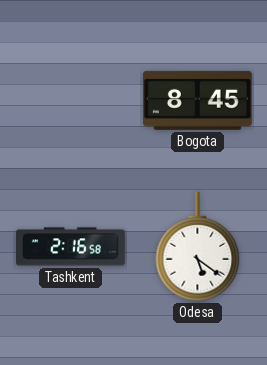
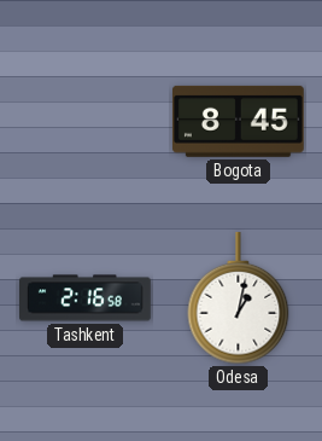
Odesa: 5:21 -> 1:02
